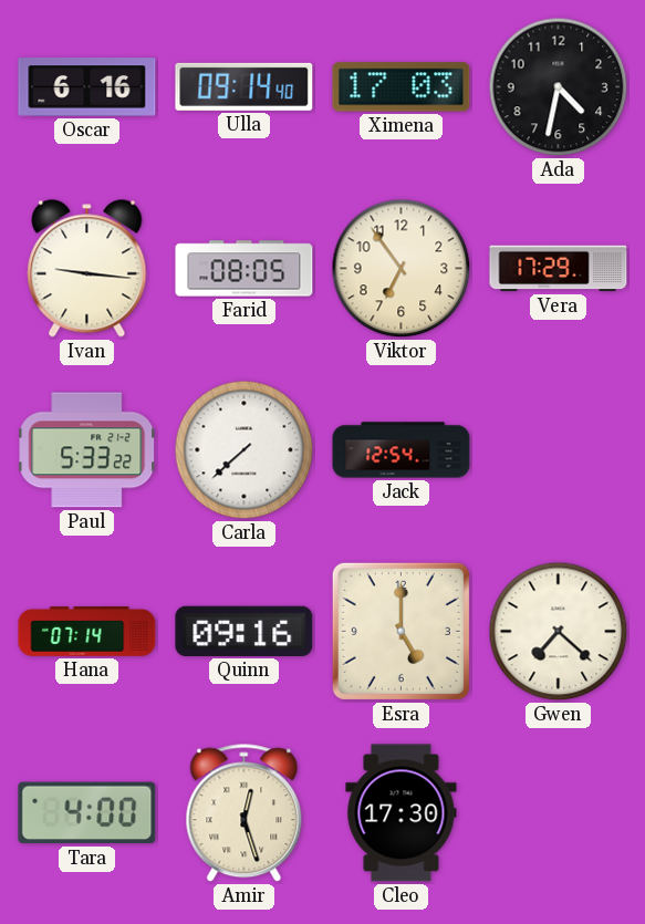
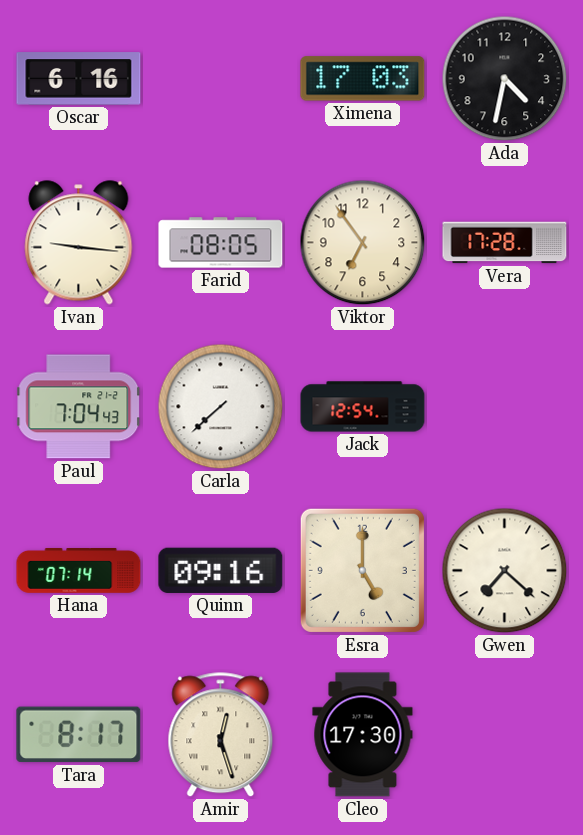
Ulla: 09:14 -> none
Vera: 17:29 -> 17:28
Paul: 5:33 -> 7:04
Tara: 4:00 -> 8:17
